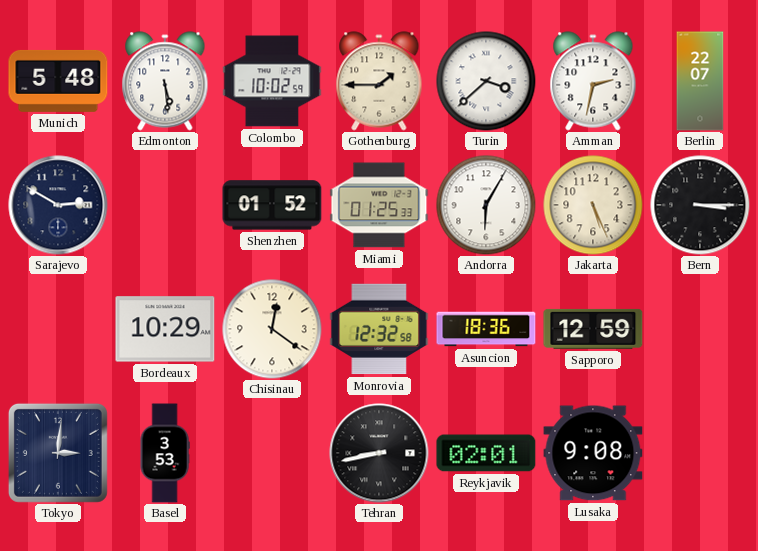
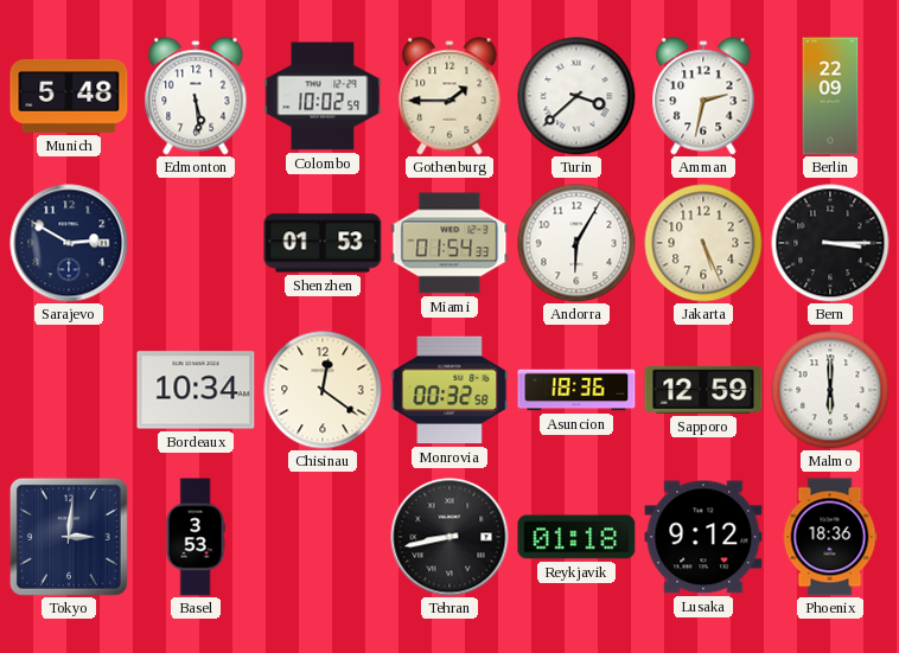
Berlin: 22:07 -> 22:09
Shenzhen: 01:52 -> 01:53
Miami: 01:25 -> 01:54
Bordeaux: 10:29 -> 10:34
Monrovia: 12:32 -> 00:32
Malmo: none -> 6:00
Reykjavik: 02:01 -> 01:18
Lusaka: 9:08 -> 9:12
Phoenix: none -> 18:36
